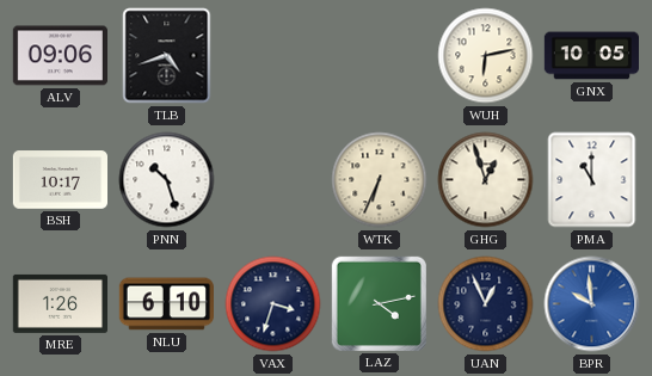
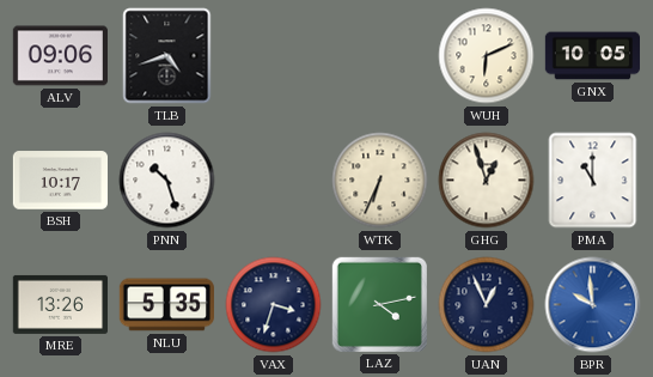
WUH: 6:13 -> 6:11
MRE: 1:26 -> 13:26
NLU: 6:10 -> 5:35
